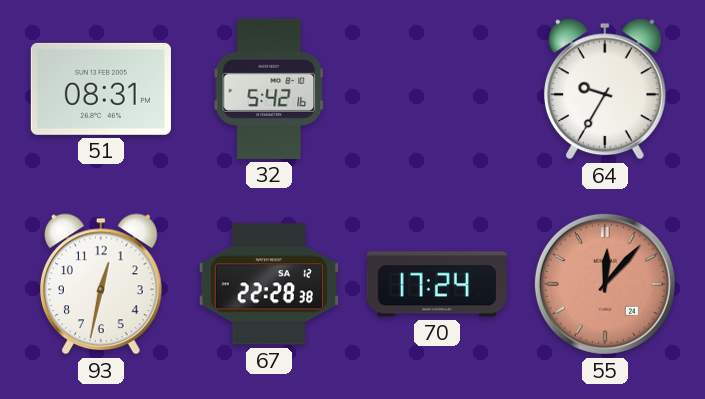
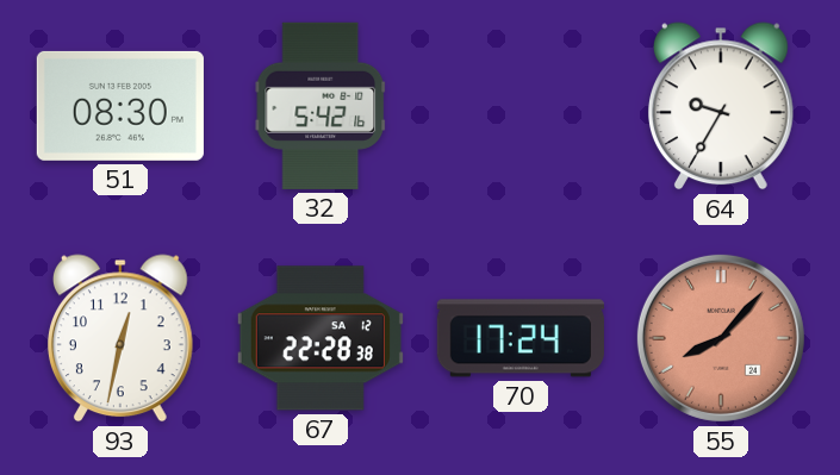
51: 08:31 -> 08:30
55: 12:07 -> 8:07
